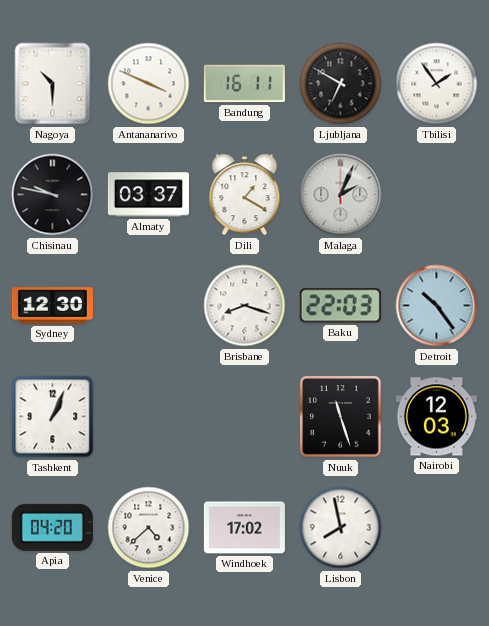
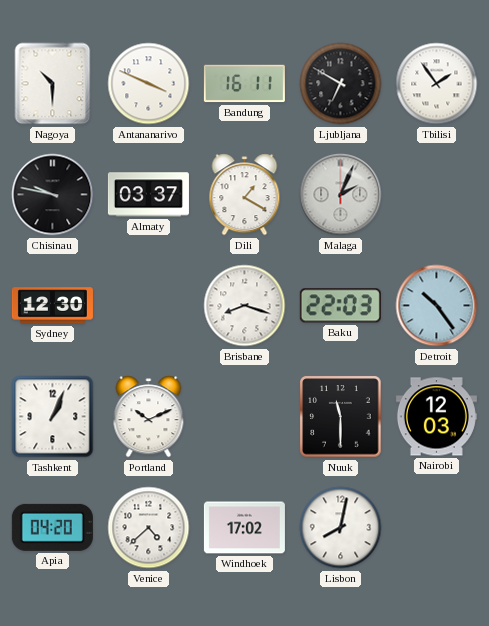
Portland: none -> 10:11
Nuuk: 11:27 -> 11:30
Lisbon: 7:58 -> 8:02
